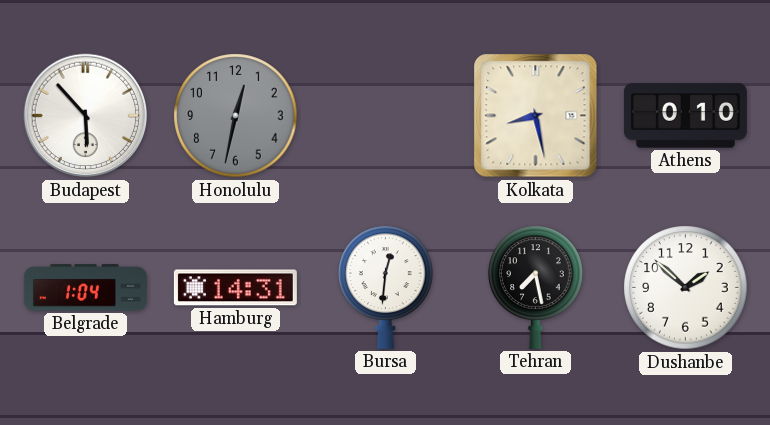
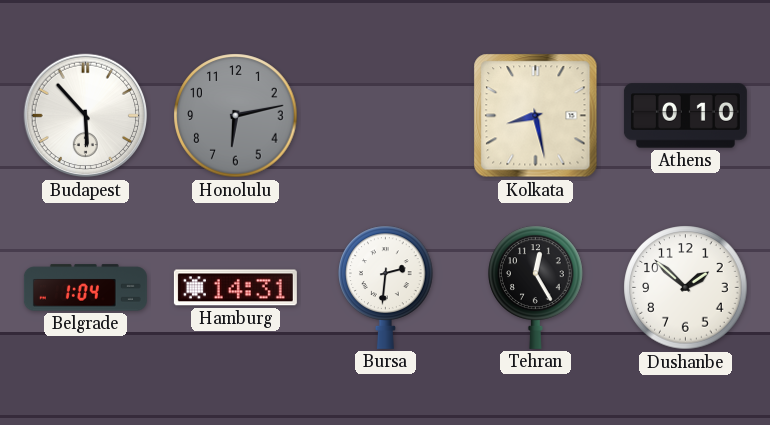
Honolulu: 12:32 -> 6:13
Bursa: 12:31 -> 2:31
Tehran: 7:28 -> 12:25
